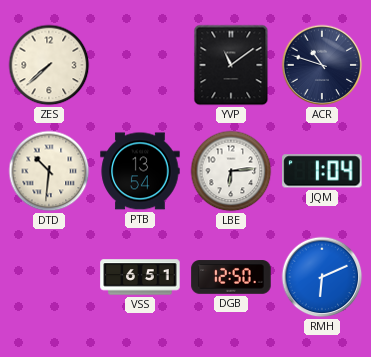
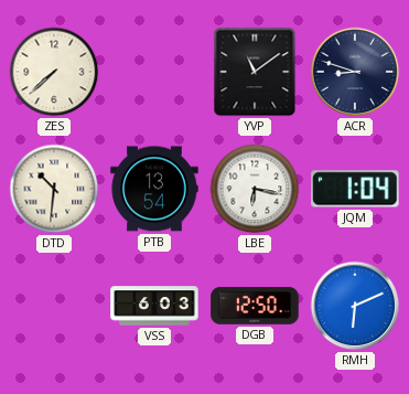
ACR: 10:48 -> 8:48
LBE: 6:14 -> 6:17
VSS: 6:51 -> 6:03
